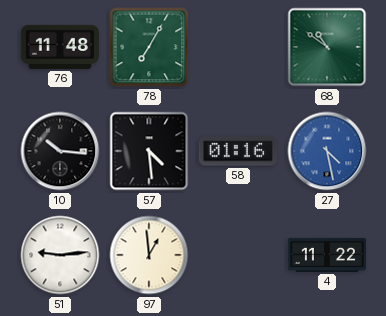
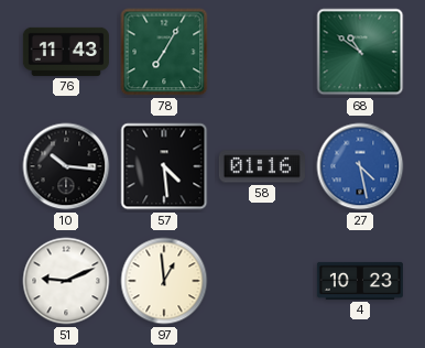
76: 11:48 -> 11:43
51: 9:14 -> 9:11
4: 11:22 -> 10:23
